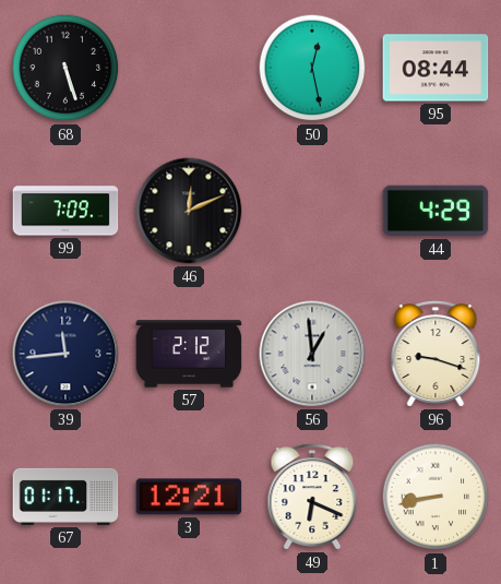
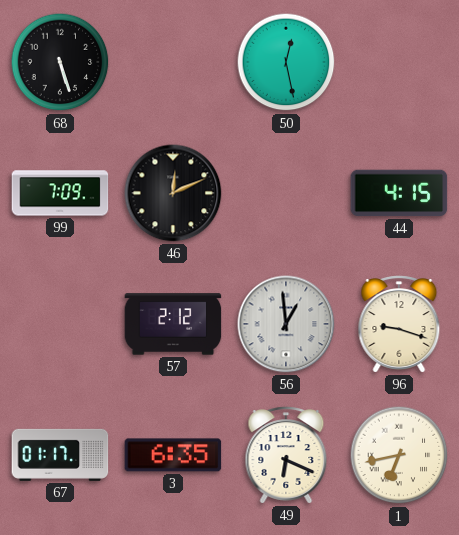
95: 08:44 -> none
44: 4:29 -> 4:15
39: 11:44 -> none
3: 12:21 -> 6:35
1: 8:43 -> 6:43
